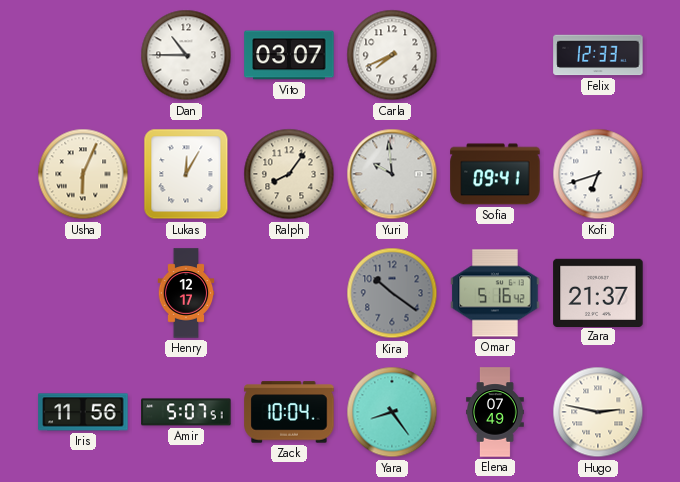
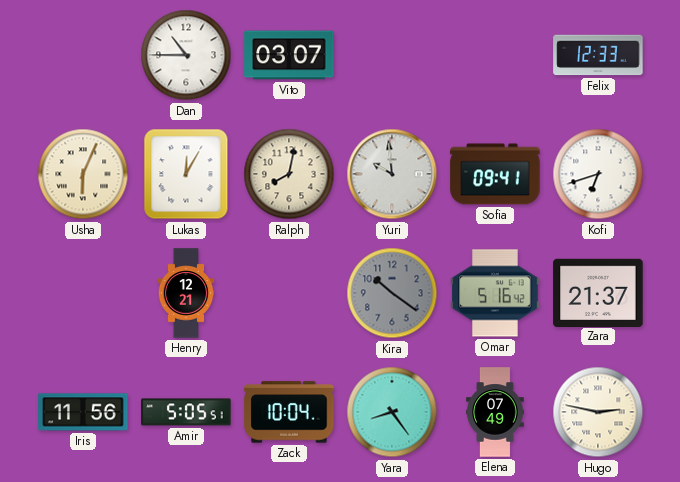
Carla: 7:41 -> none
Ralph: 8:06 -> 8:02
Henry: 12:17 -> 12:21
Amir: 5:07 -> 5:05
